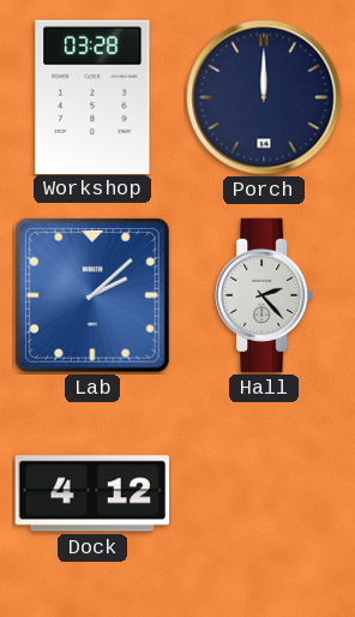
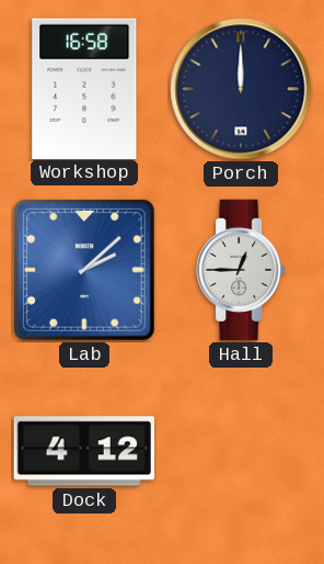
Workshop: 03:28 -> 16:58
Hall: 2:23 -> 12:45
